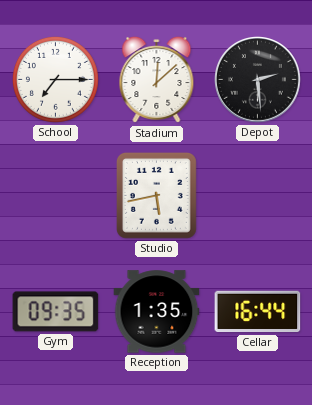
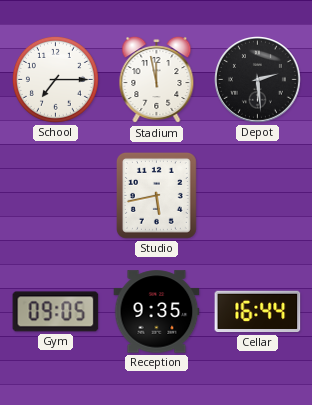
Stadium: 12:08 -> 11:58
Gym: 09:35 -> 09:05
Reception: 1:35 -> 9:35
